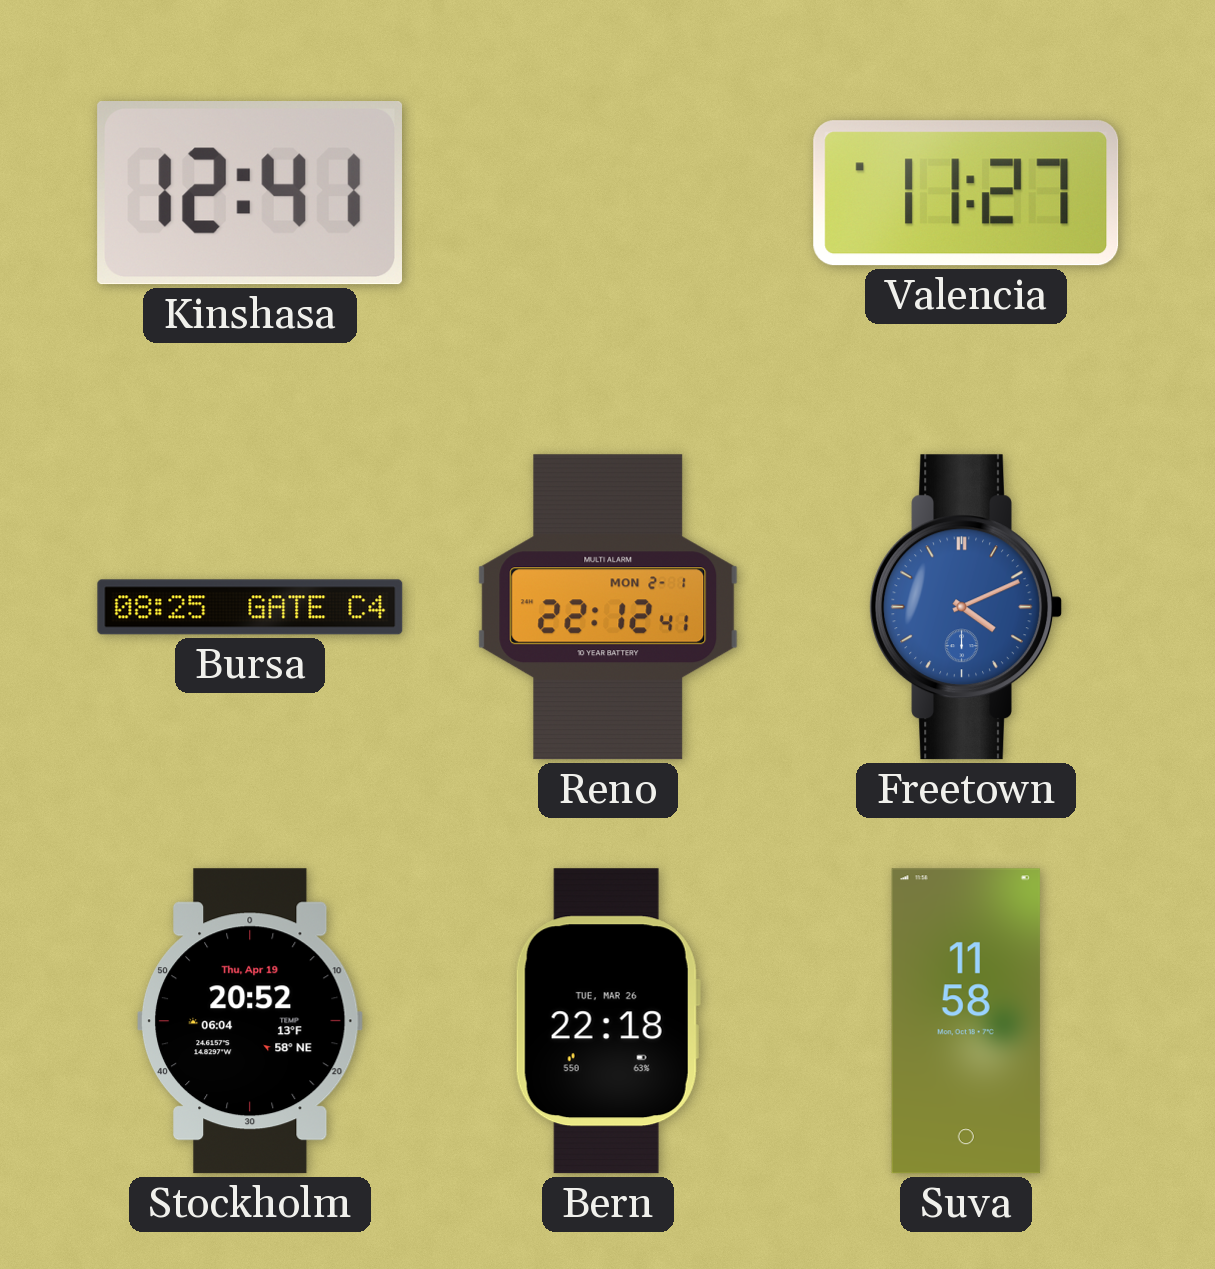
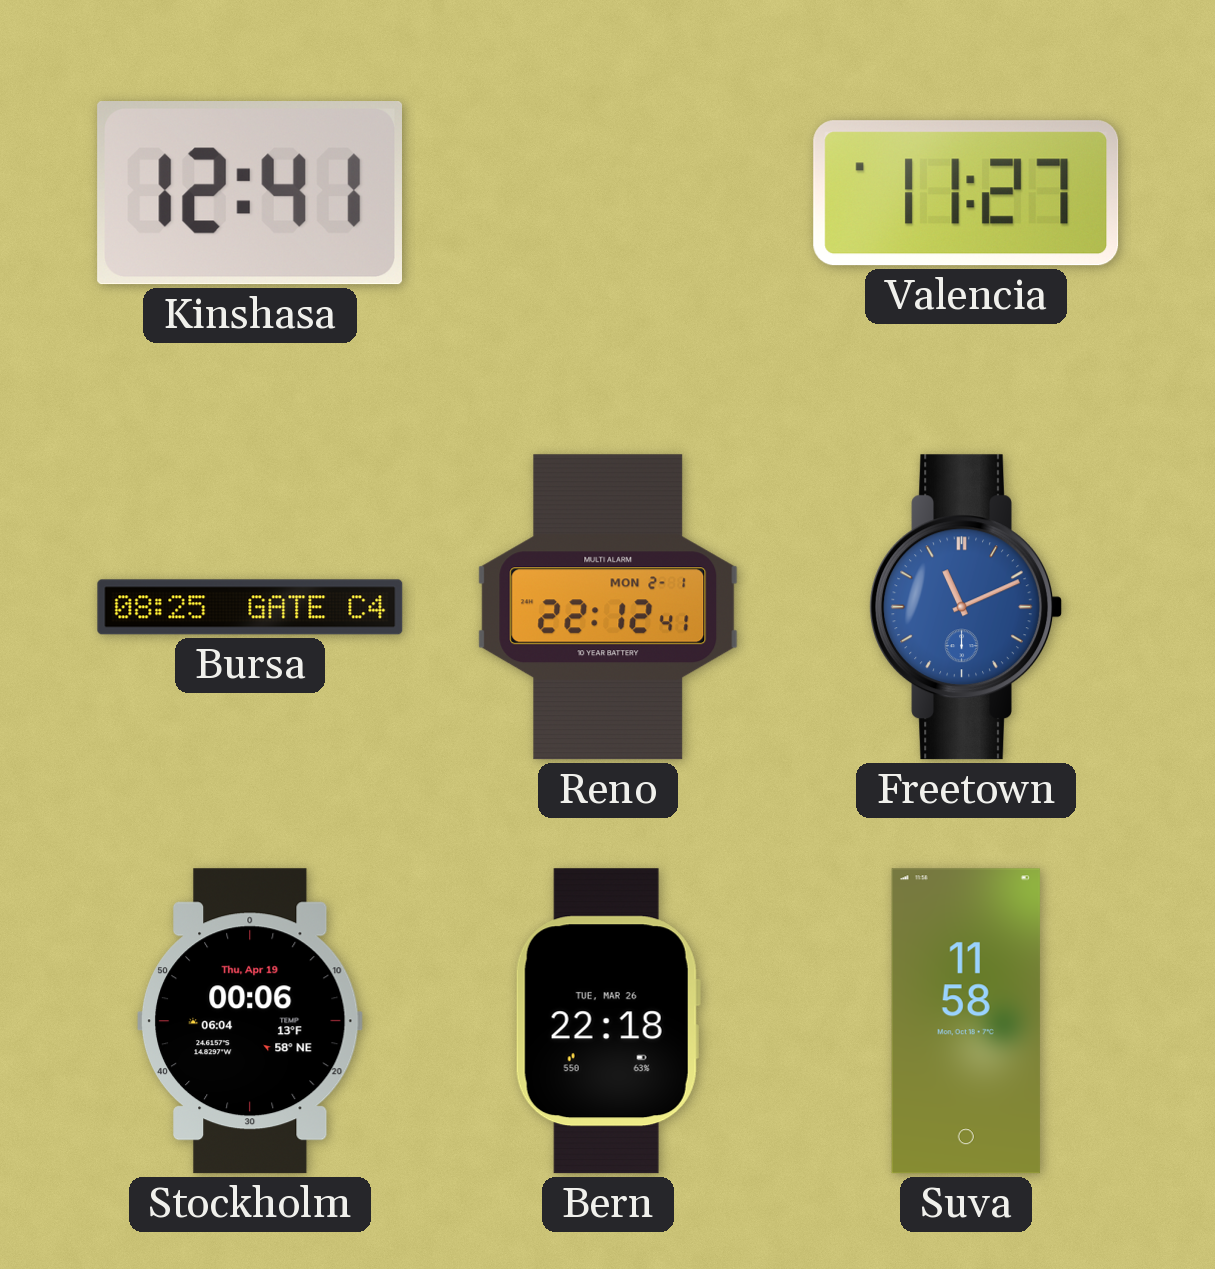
Freetown: 4:11 -> 11:11
Stockholm: 20:52 -> 00:06
